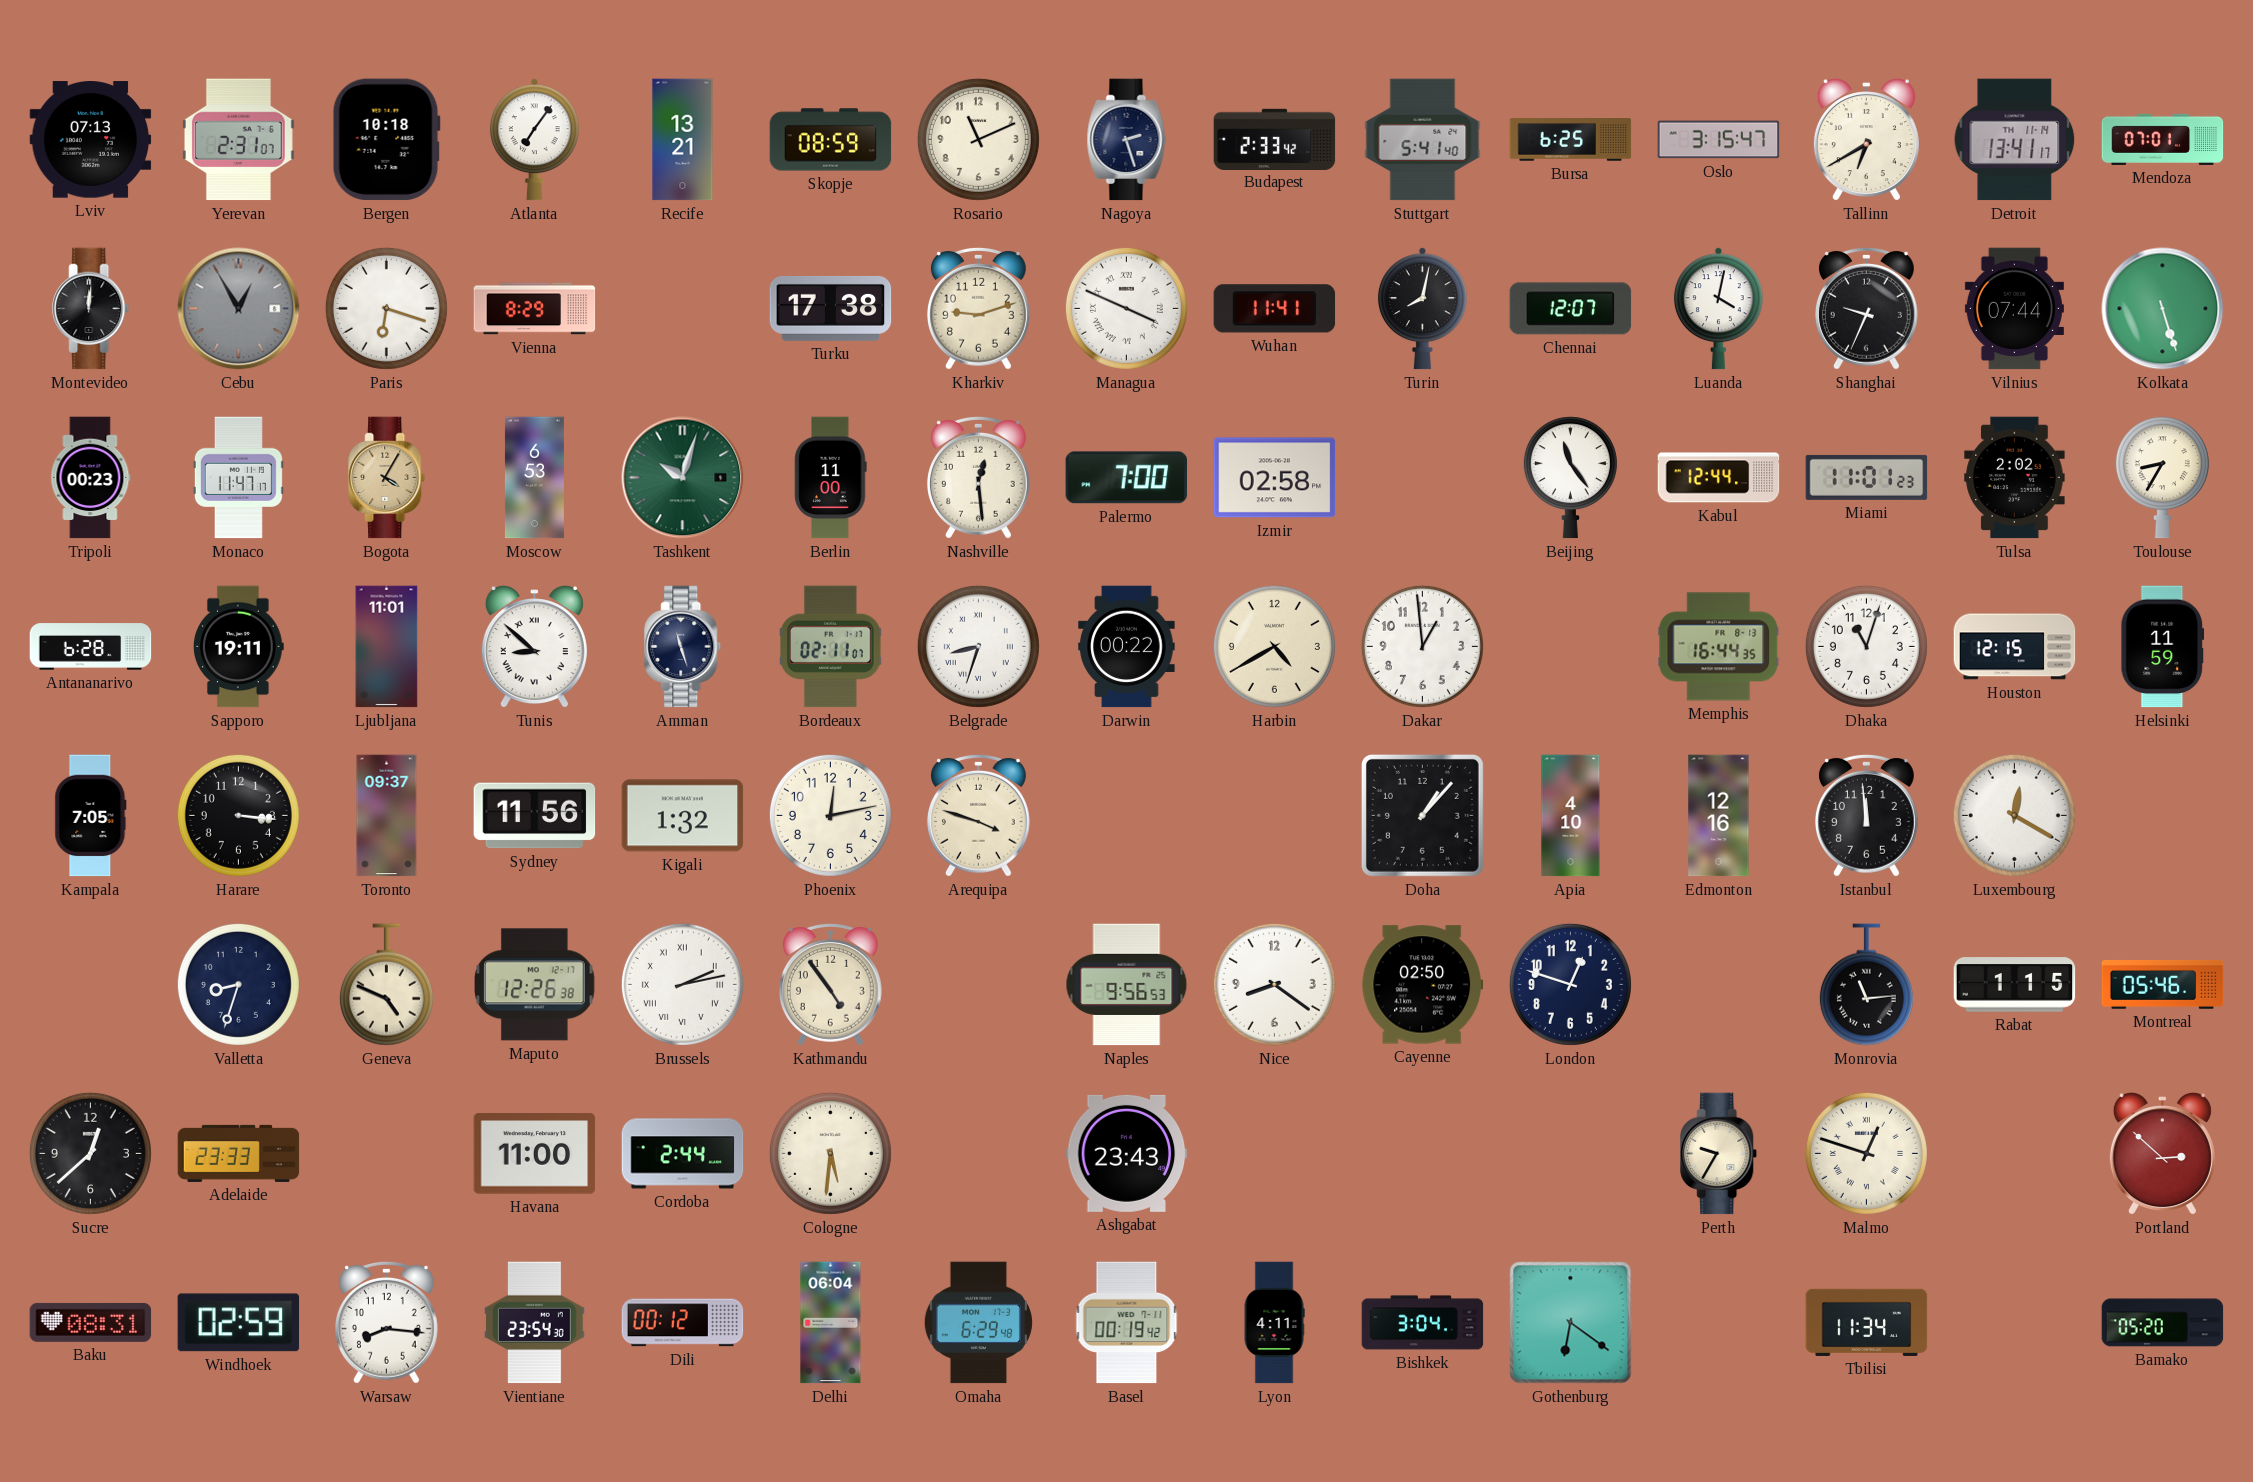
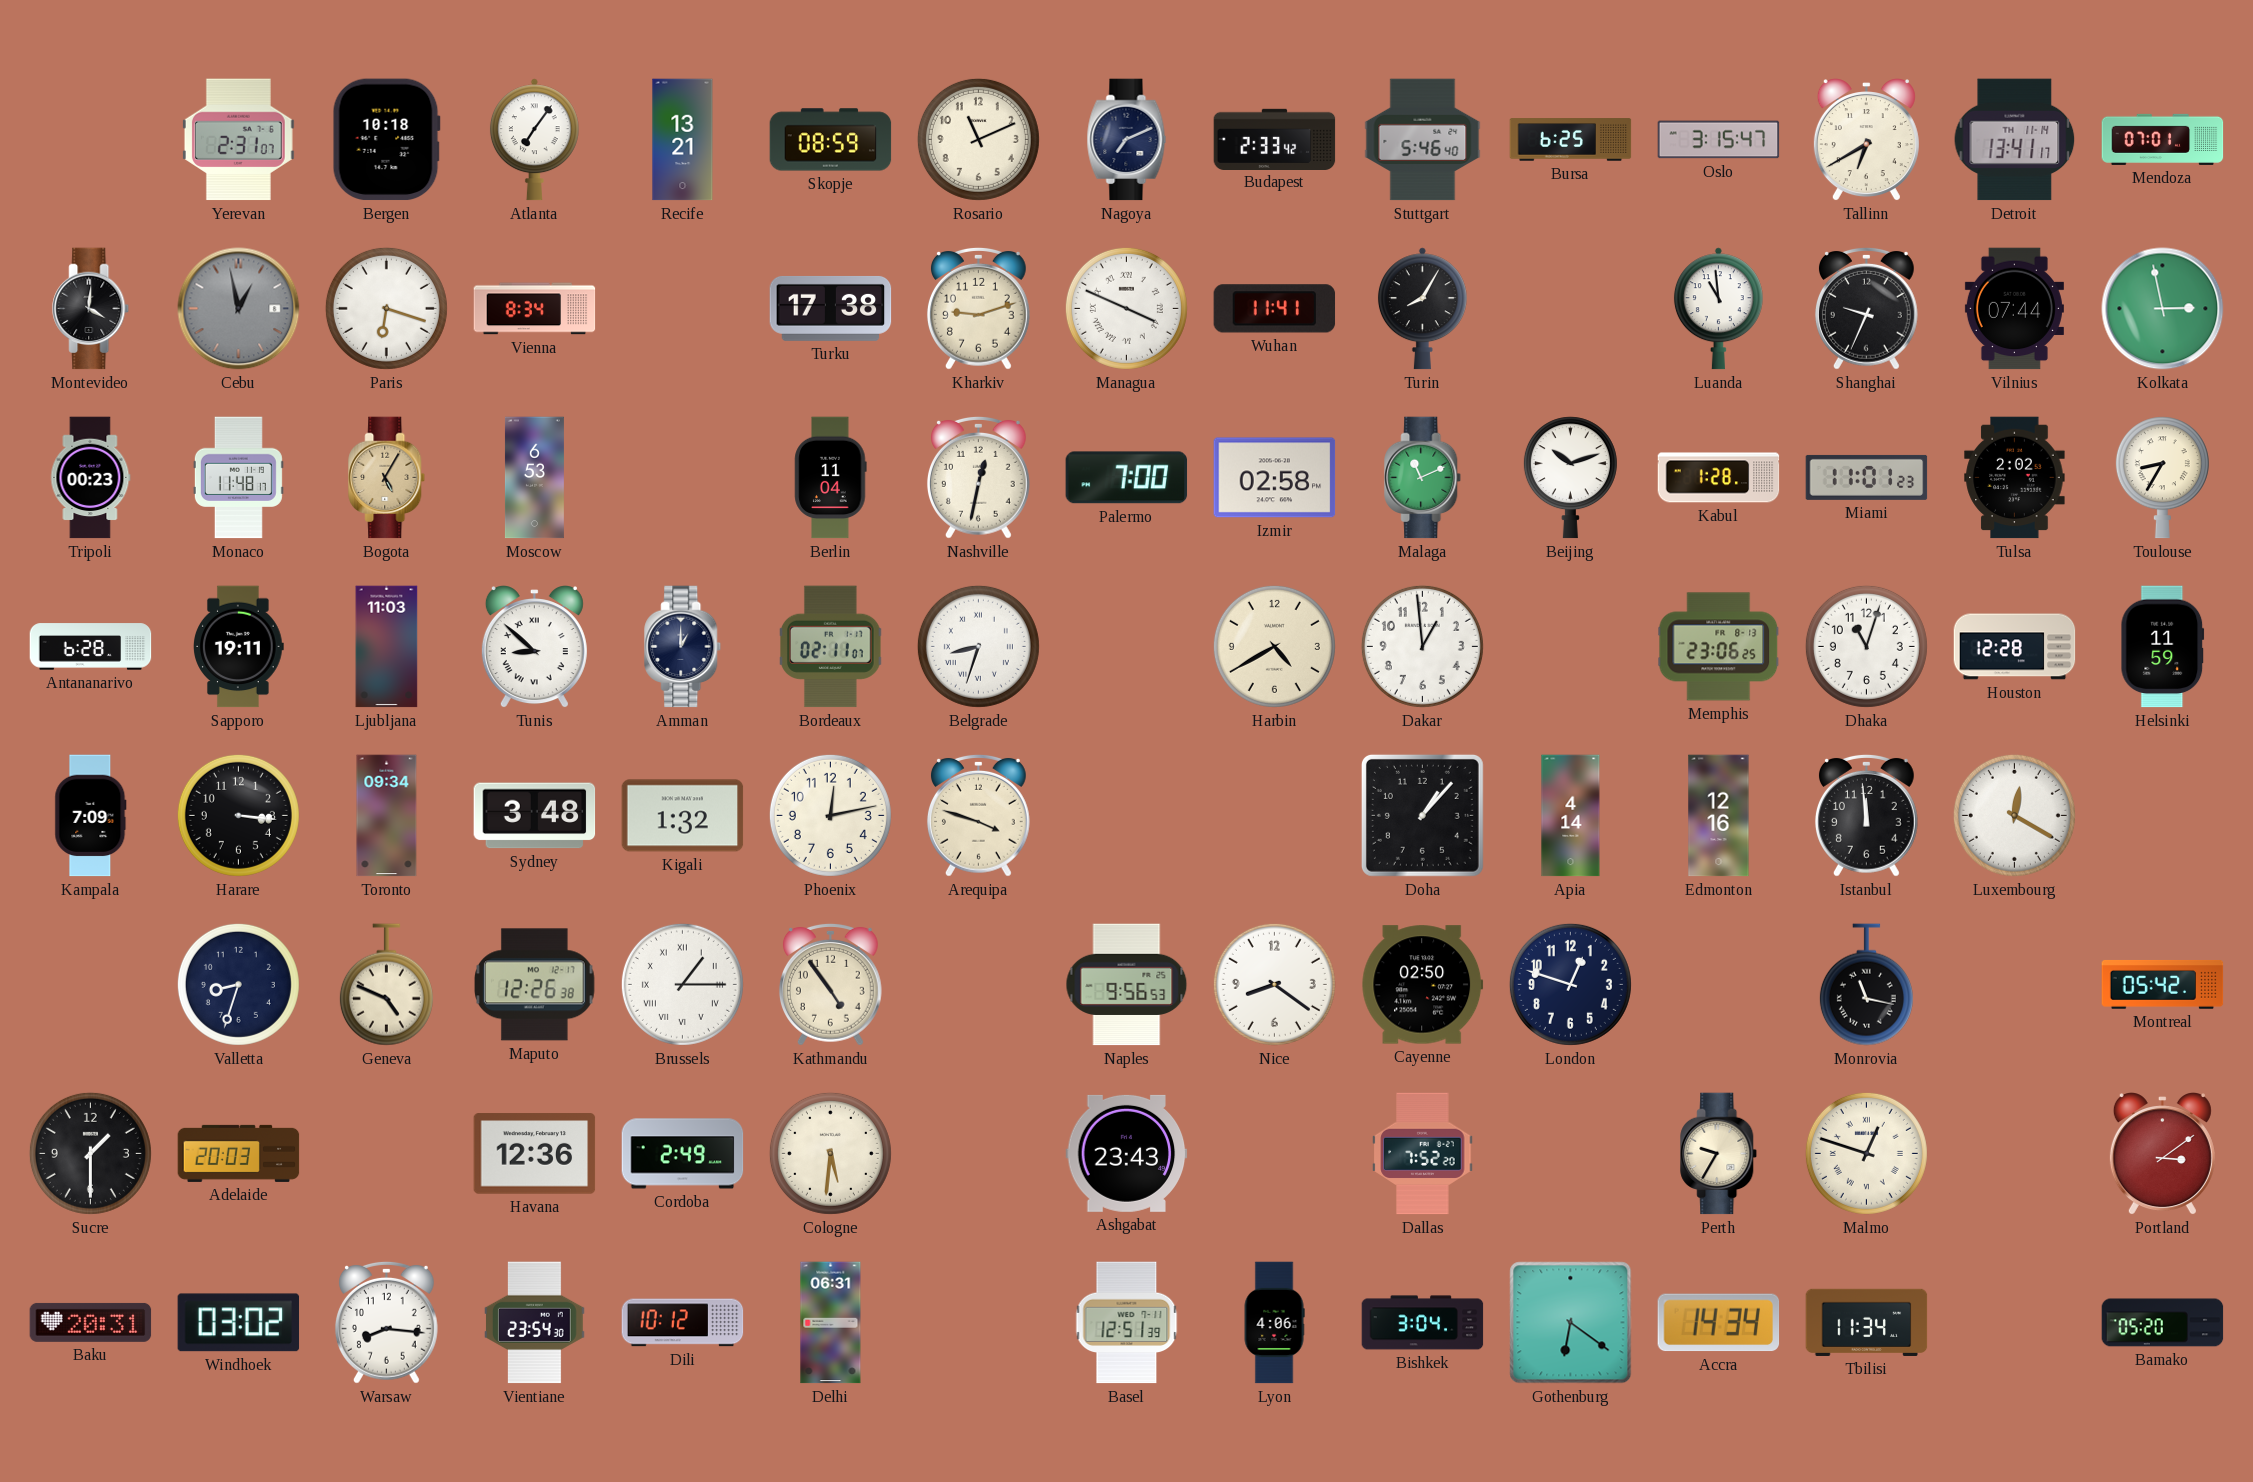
Lviv: 07:13 -> none
Nagoya: 2:27 -> 7:11
Stuttgart: 5:41 -> 5:46
Montevideo: 12:01 -> 4:01
Cebu: 12:55 -> 12:58
Vienna: 8:29 -> 8:34
Turin: 8:02 -> 8:05
Chennai: 12:07 -> none
Luanda: 4:02 -> 10:59
Kolkata: 5:27 -> 2:58
Monaco: 11:47 -> 11:48
Bogota: 4:05 -> 5:05
Tashkent: 10:03 -> none
Berlin: 11:00 -> 11:04
Nashville: 12:29 -> 12:32
Malaga: none -> 11:11
Beijing: 11:24 -> 10:12
Kabul: 12:44 -> 1:28
Ljubljana: 11:01 -> 11:03
Amman: 11:27 -> 1:00
Darwin: 00:22 -> none
Memphis: 16:44 -> 23:06
Houston: 12:15 -> 12:28
Kampala: 7:05 -> 7:09
Toronto: 09:37 -> 09:34
Sydney: 11:56 -> 3:48
Apia: 4:10 -> 4:14
Brussels: 2:13 -> 1:15
Monrovia: 11:14 -> 11:17
Rabat: 1:15 -> none
Montreal: 05:46 -> 05:42
Sucre: 12:38 -> 1:30
Adelaide: 23:33 -> 20:03
Havana: 11:00 -> 12:36
Cordoba: 2:44 -> 2:49
Dallas: none -> 7:52
Portland: 2:52 -> 3:09
Baku: 08:31 -> 20:31
Windhoek: 02:59 -> 03:02
Dili: 00:12 -> 10:12
Delhi: 06:04 -> 06:31
Omaha: 6:29 -> none
Basel: 00:19 -> 12:51
Lyon: 4:11 -> 4:06
Accra: none -> 14:34
